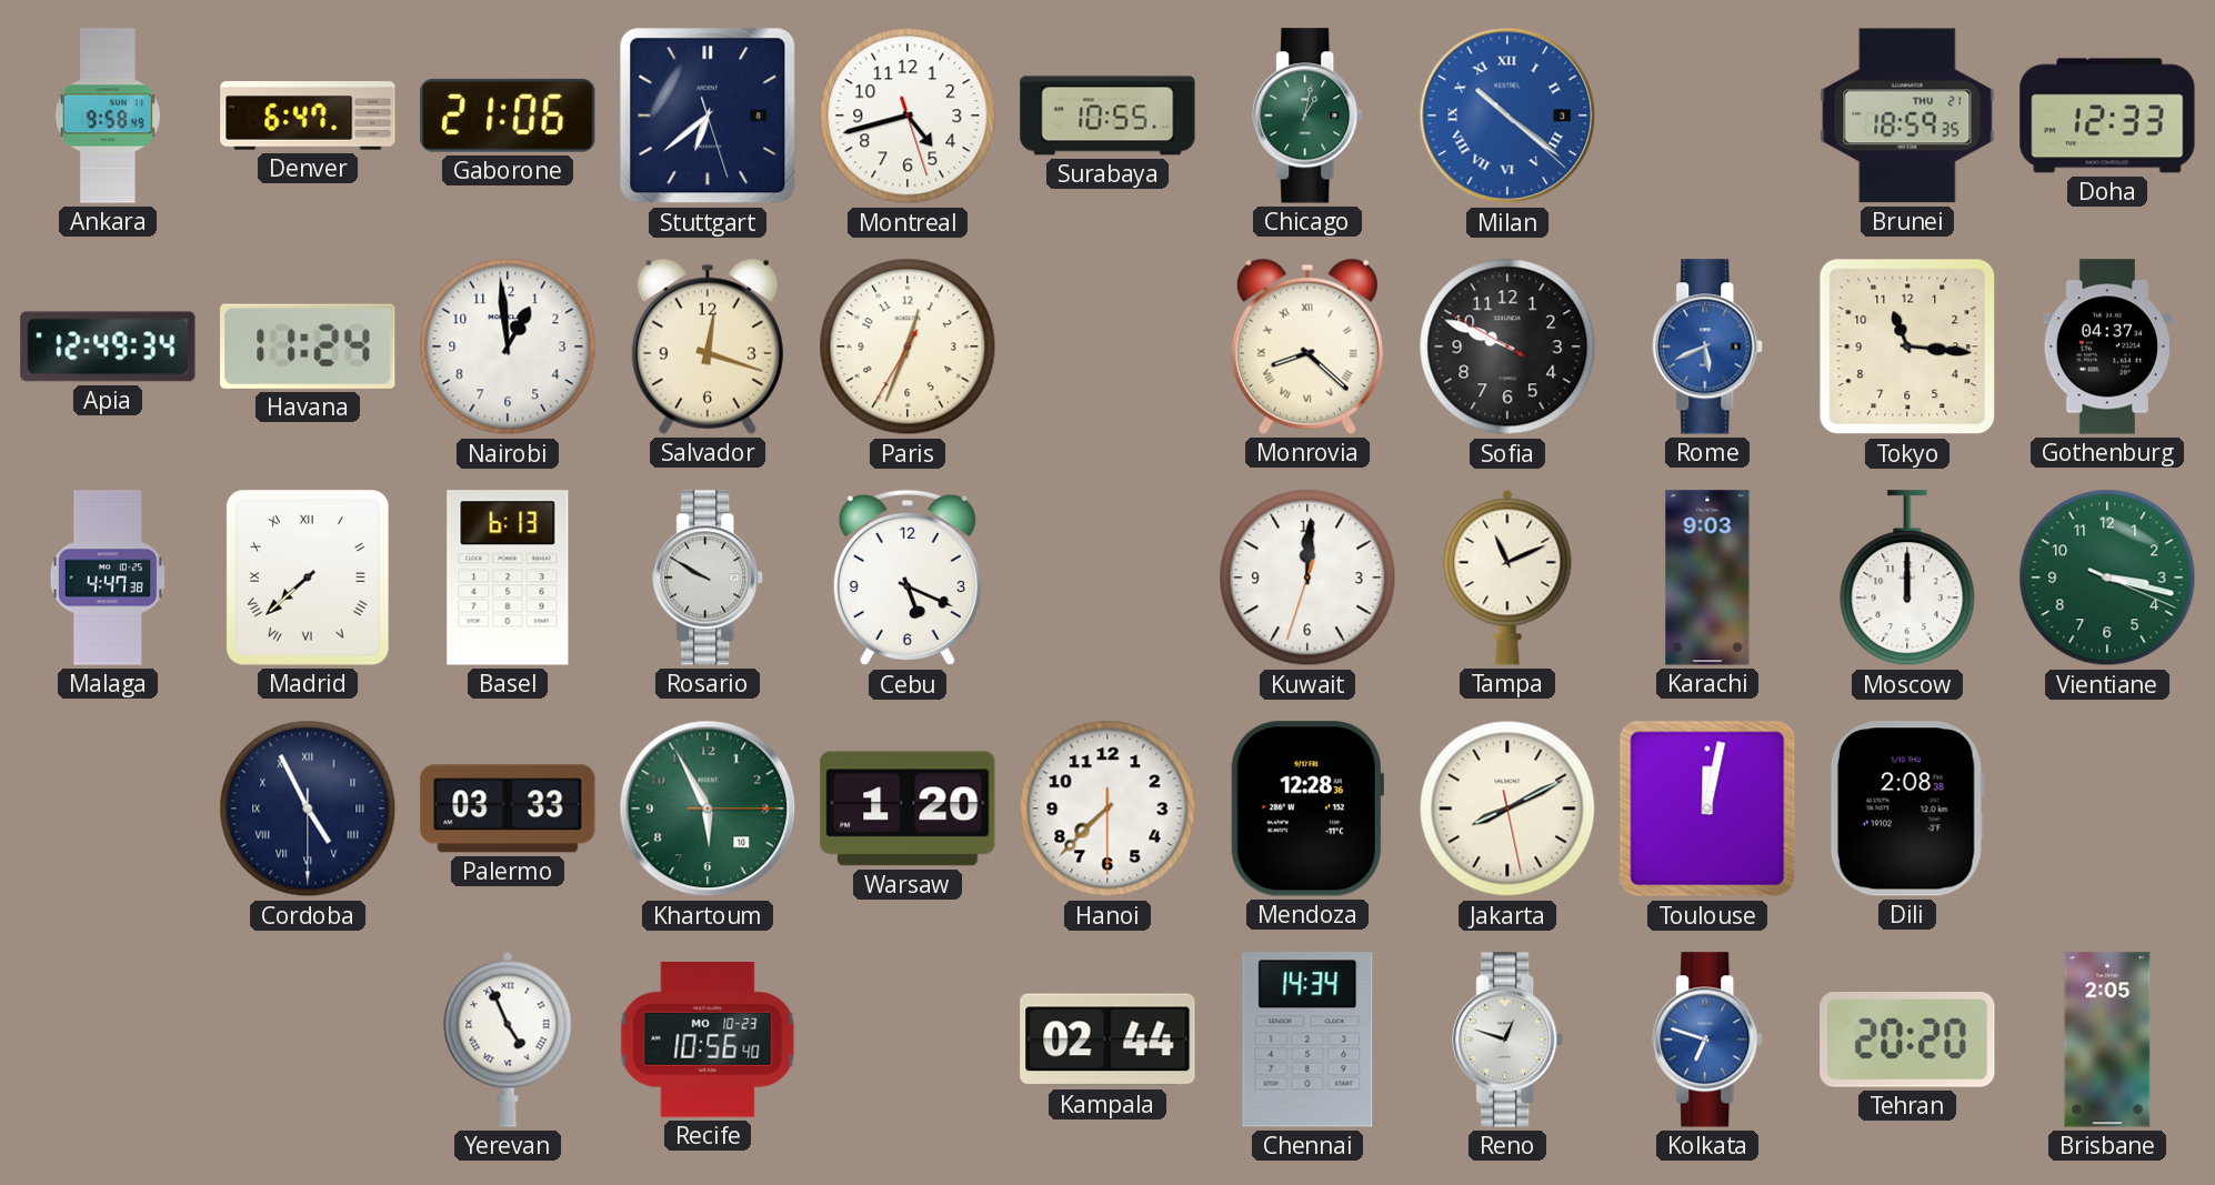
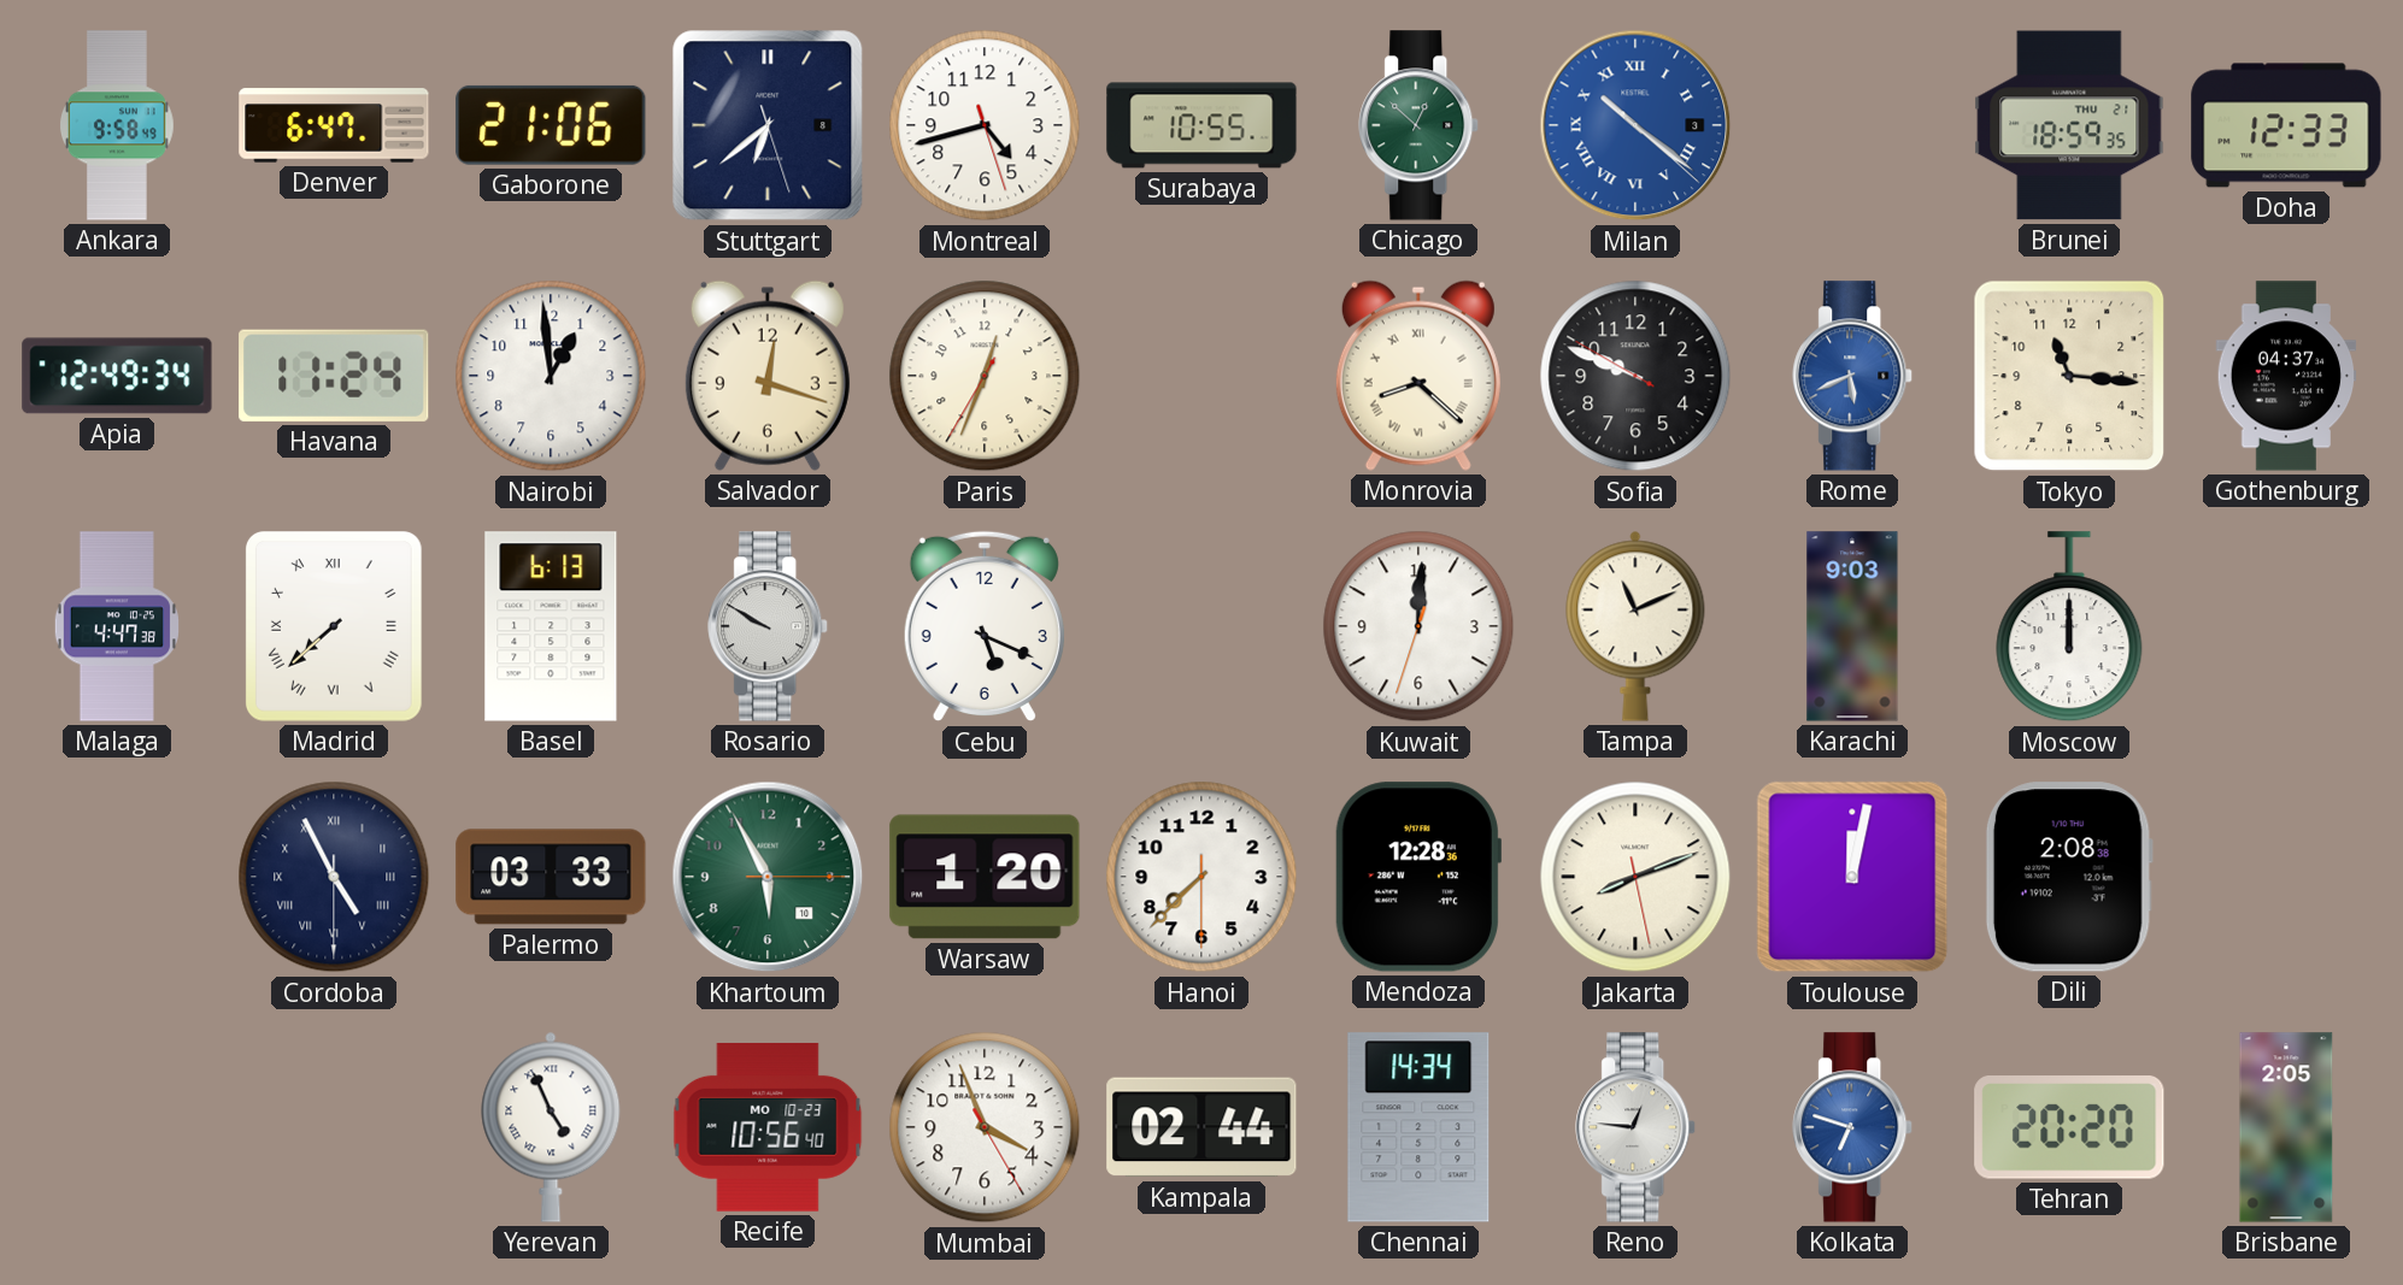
Chicago: 1:02 -> 12:52
Vientiane: 3:17 -> none
Jakarta: 8:10 -> 8:11
Mumbai: none -> 3:56
Reno: 12:48 -> 12:46
